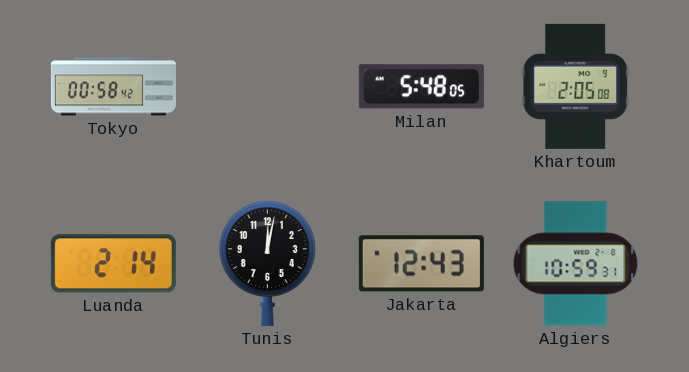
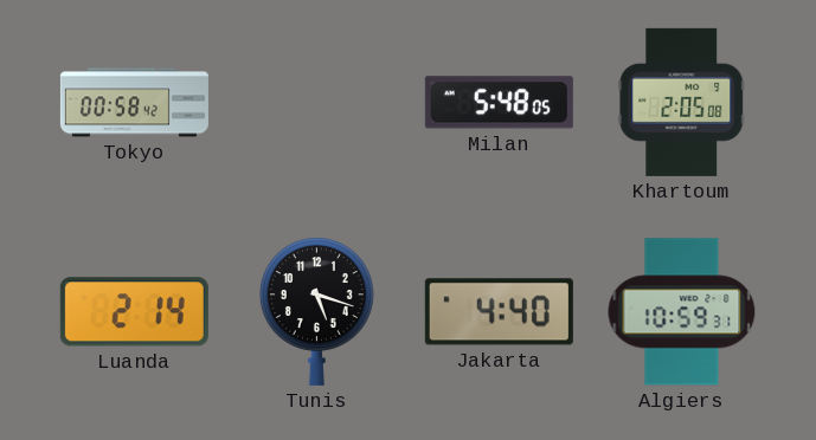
Tunis: 12:02 -> 5:18
Jakarta: 12:43 -> 4:40
